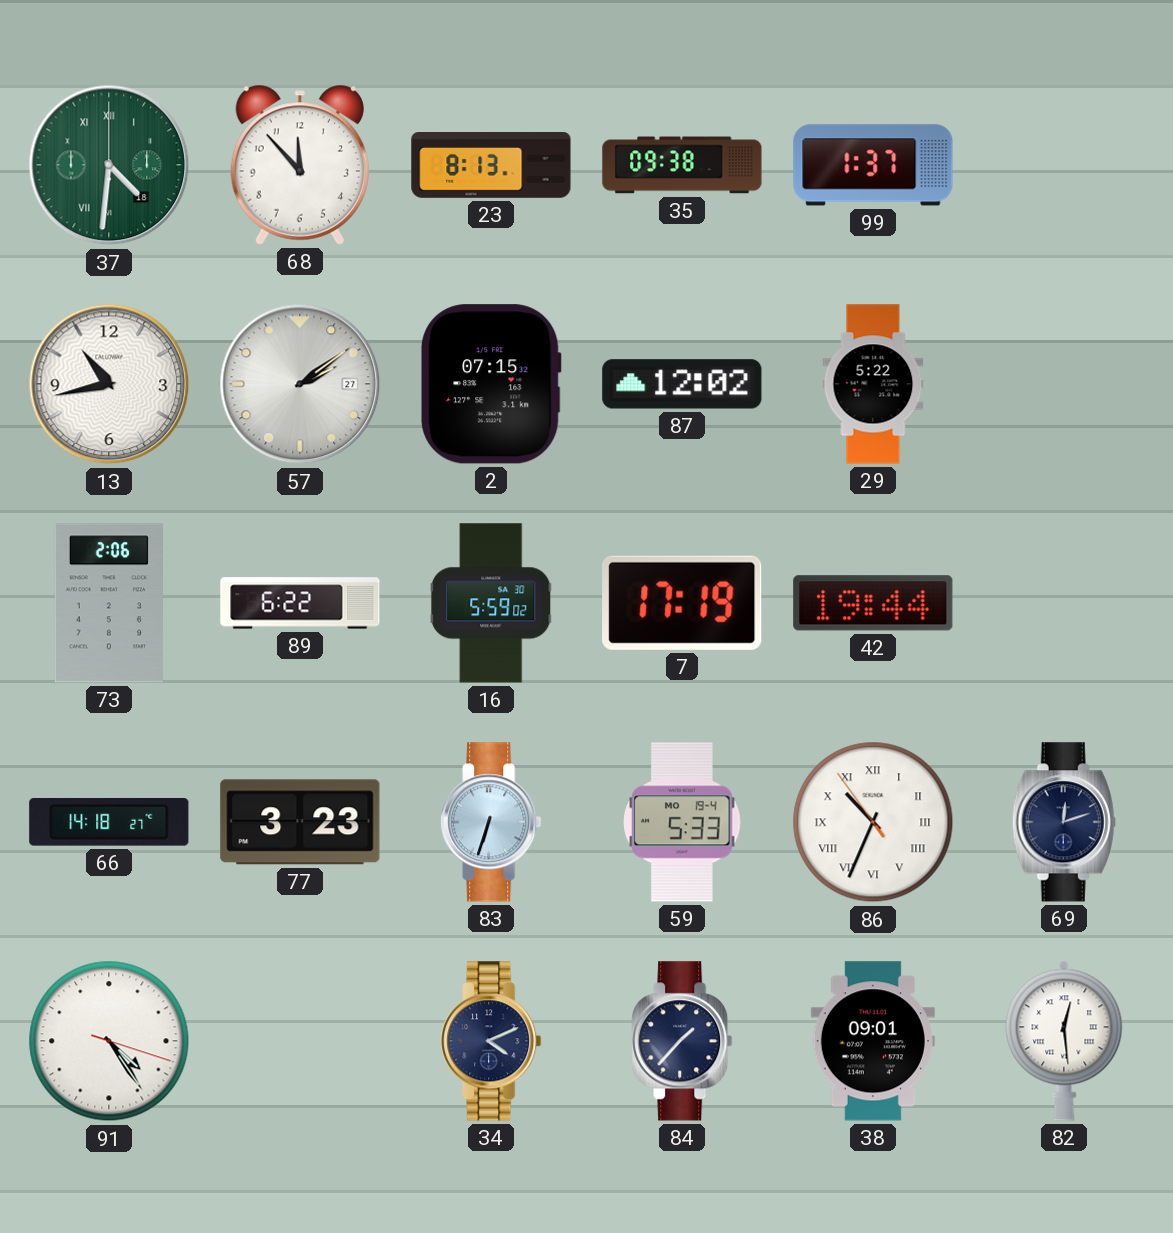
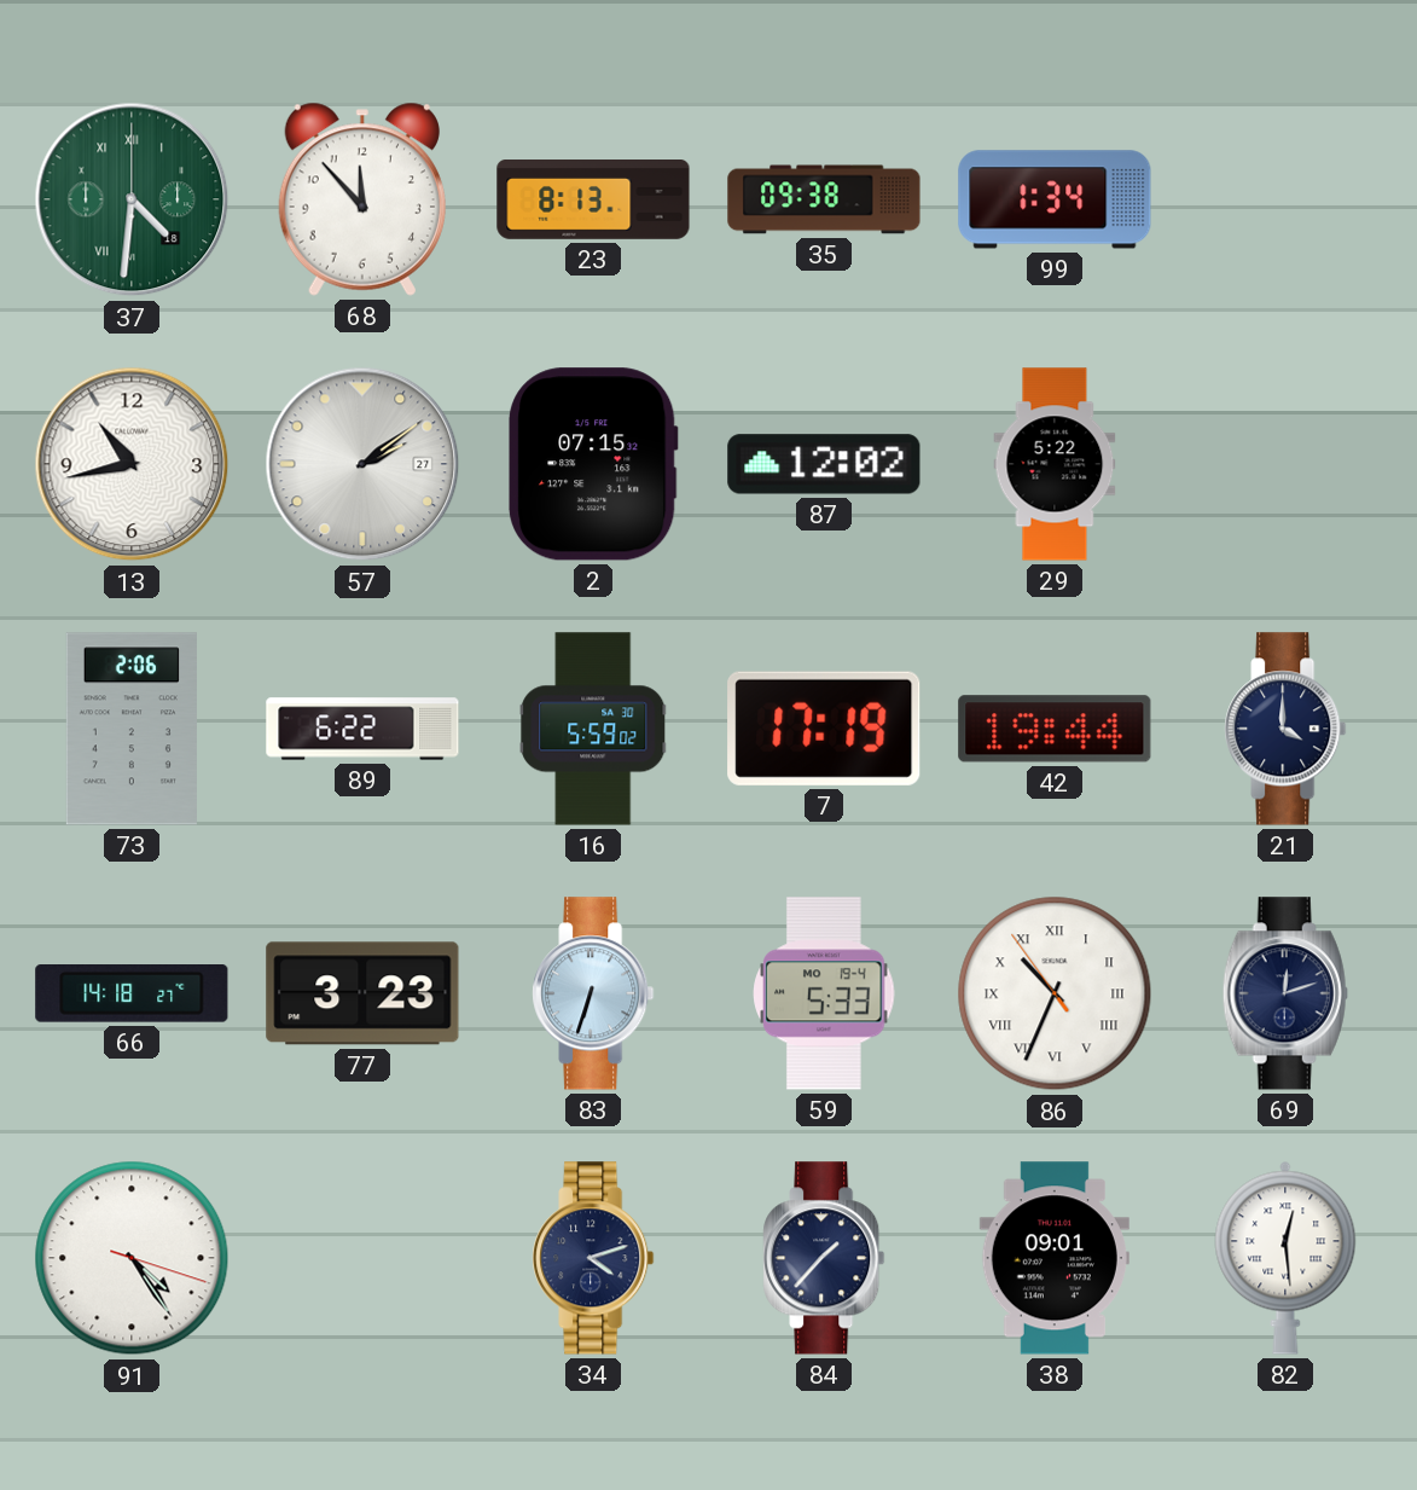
99: 1:37 -> 1:34
21: none -> 4:00
34: 4:11 -> 4:12
